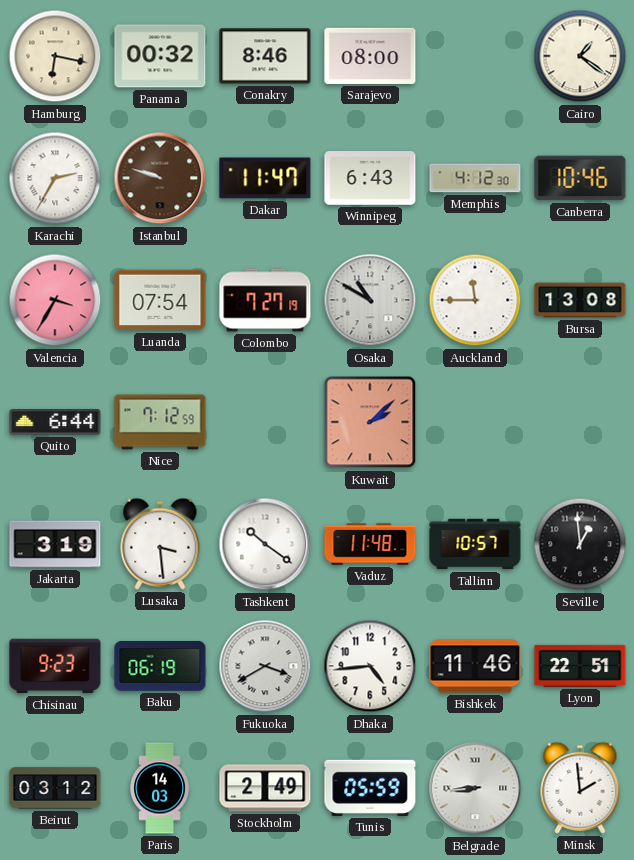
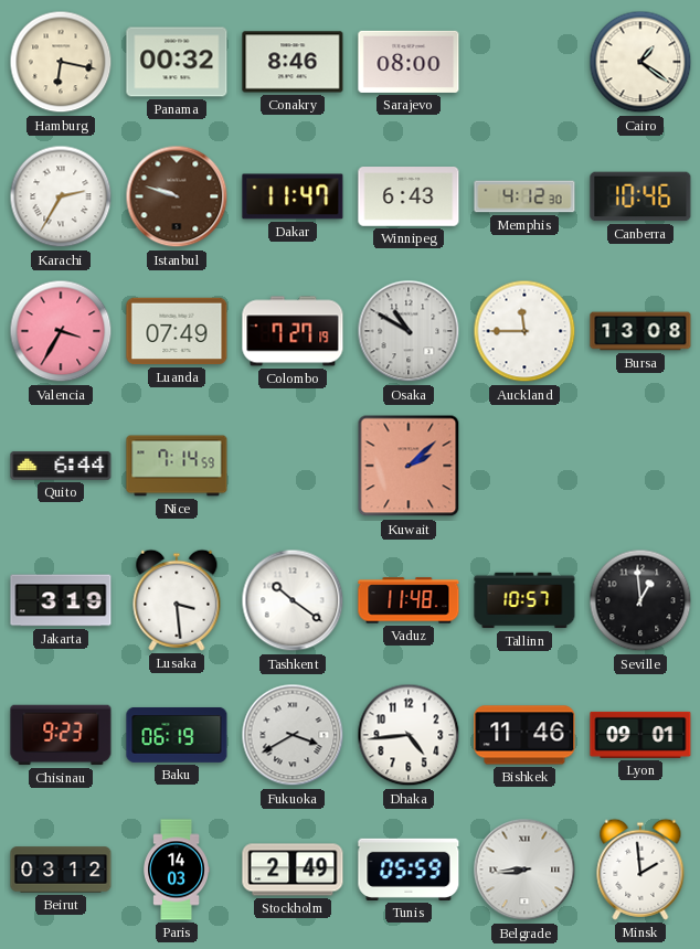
Luanda: 07:54 -> 07:49
Nice: 7:12 -> 7:14
Lyon: 22:51 -> 09:01
